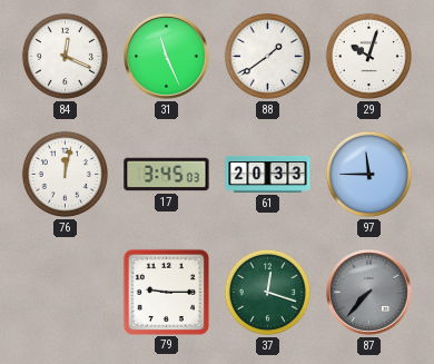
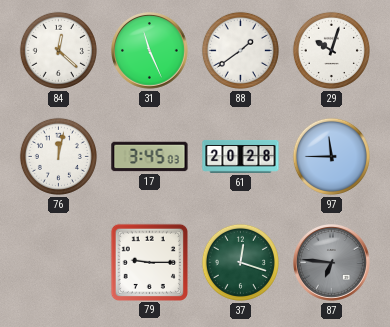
84: 12:19 -> 12:22
61: 20:33 -> 20:28
87: 7:37 -> 6:46
